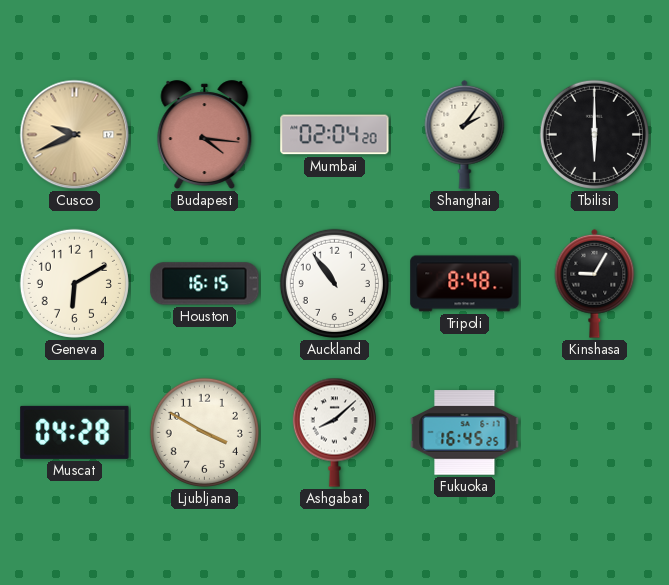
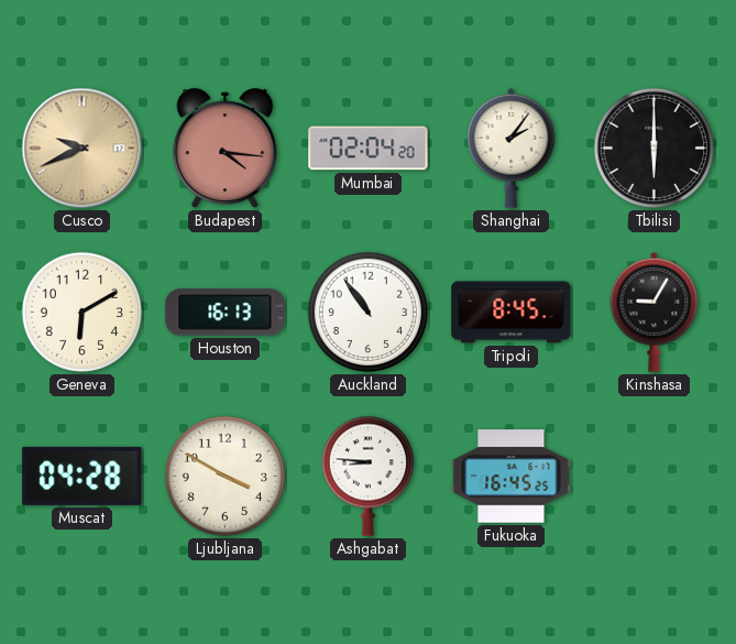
Houston: 16:15 -> 16:13
Tripoli: 8:48 -> 8:45
Ashgabat: 8:08 -> 8:46
